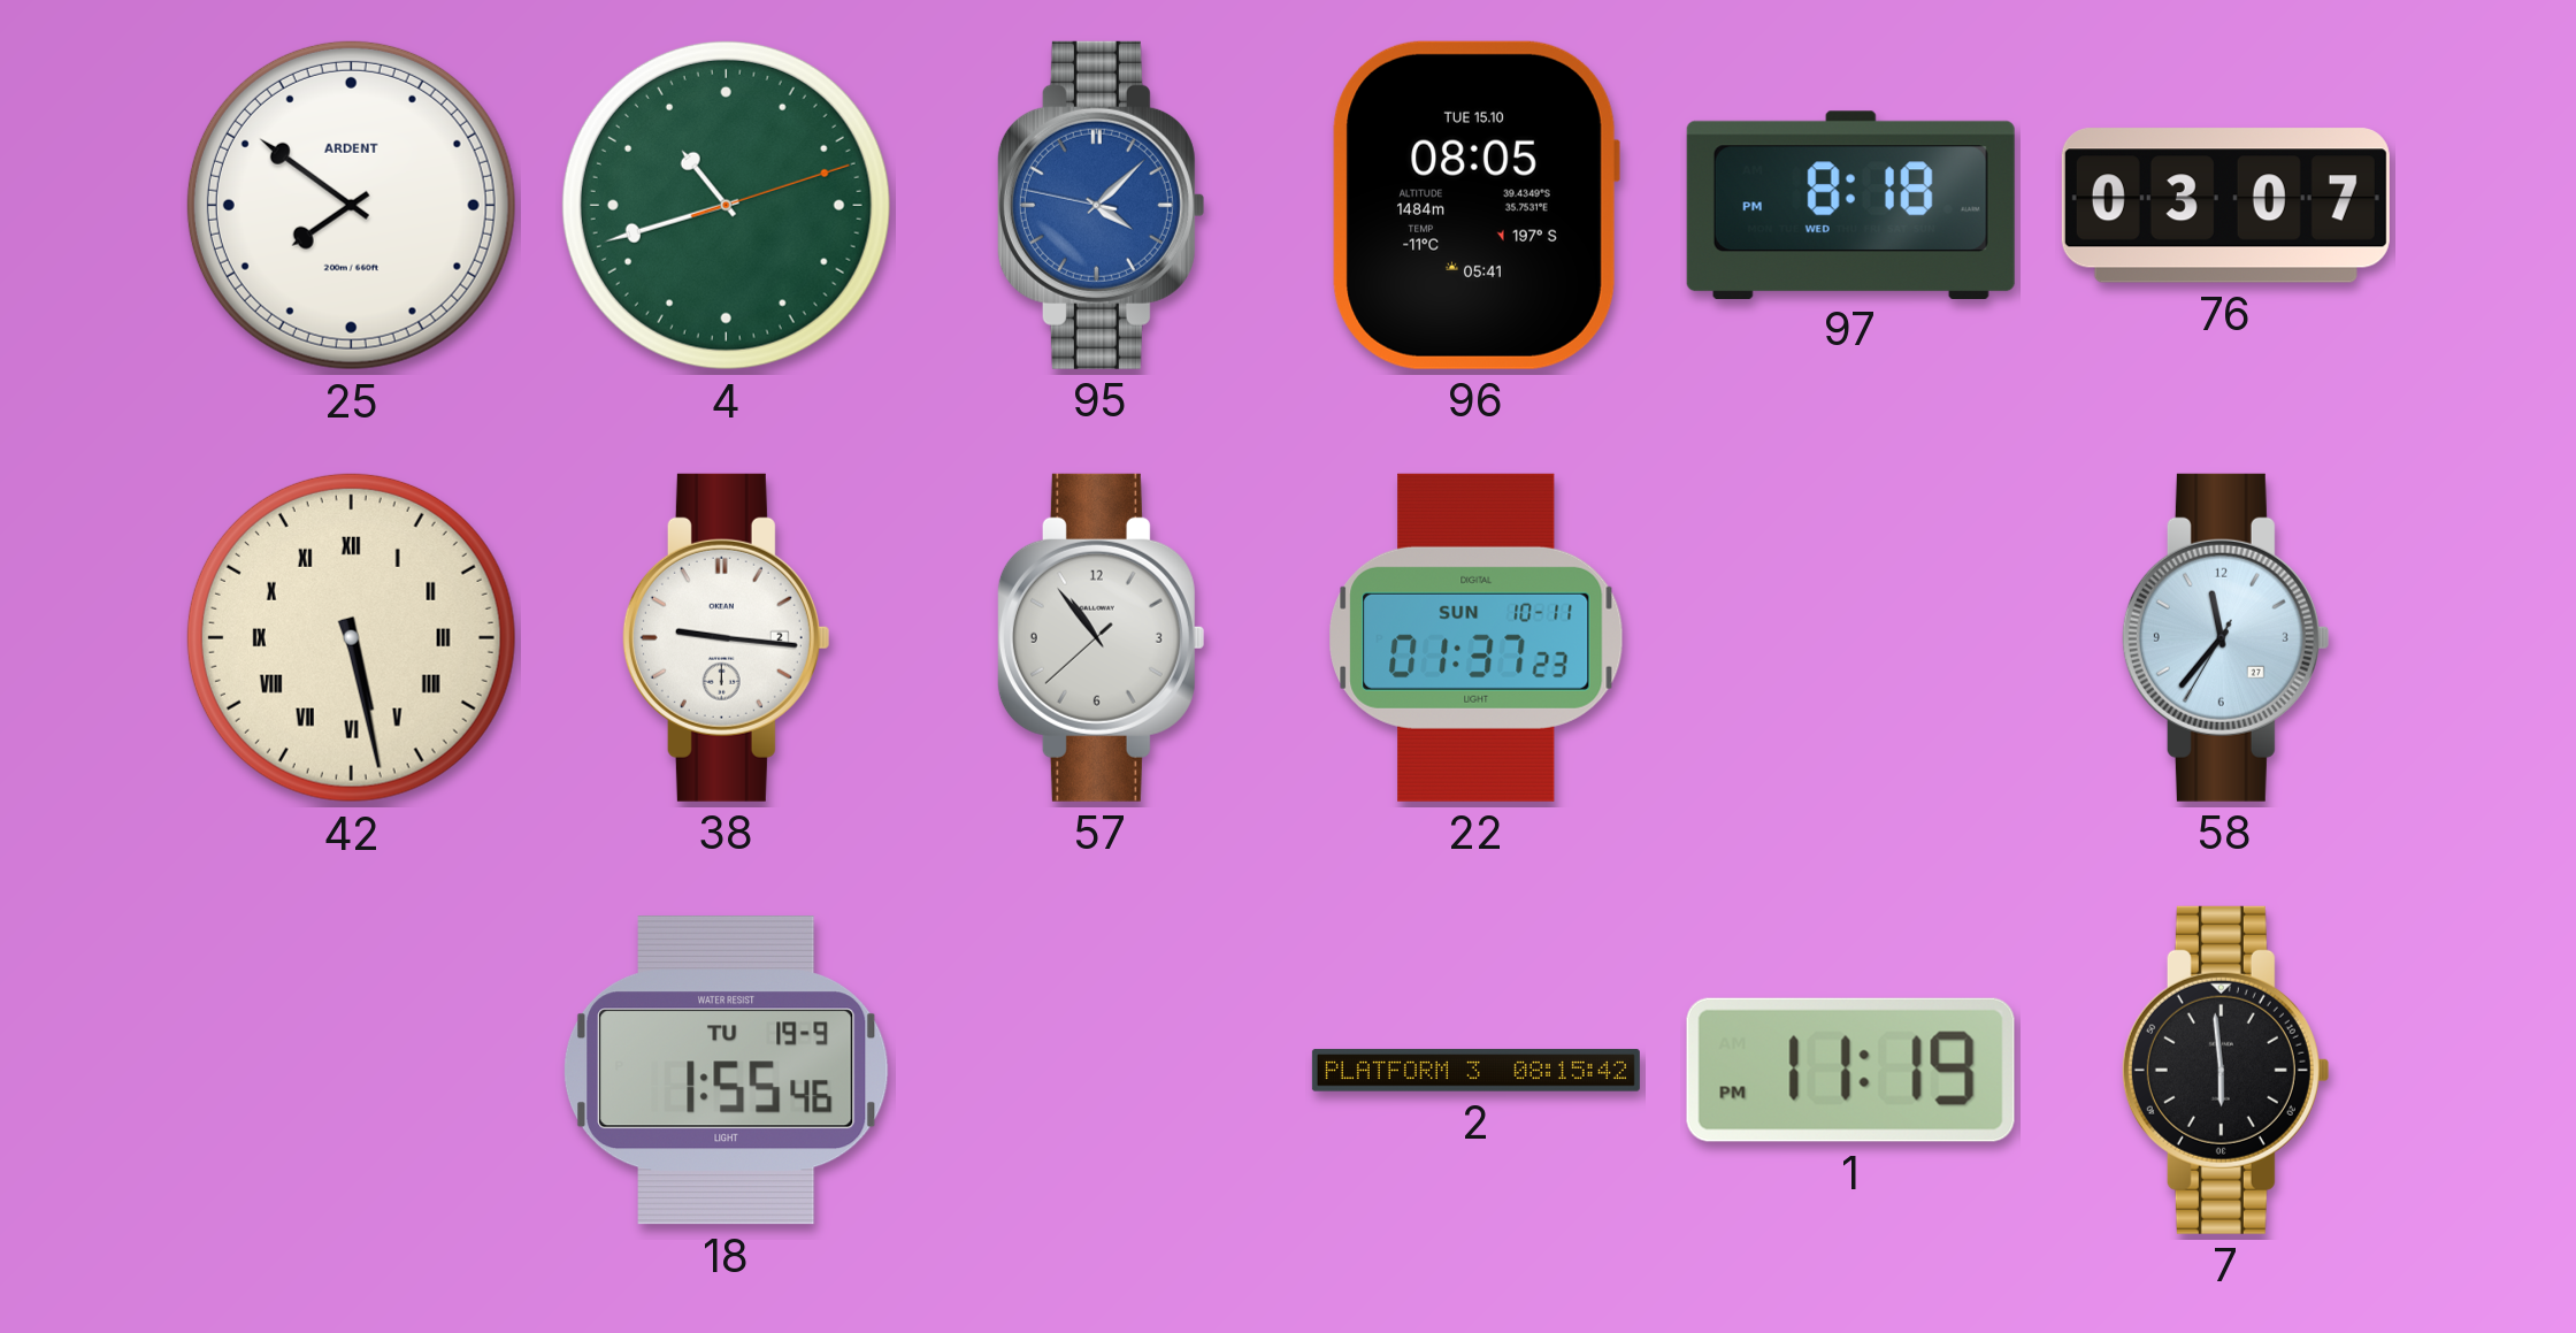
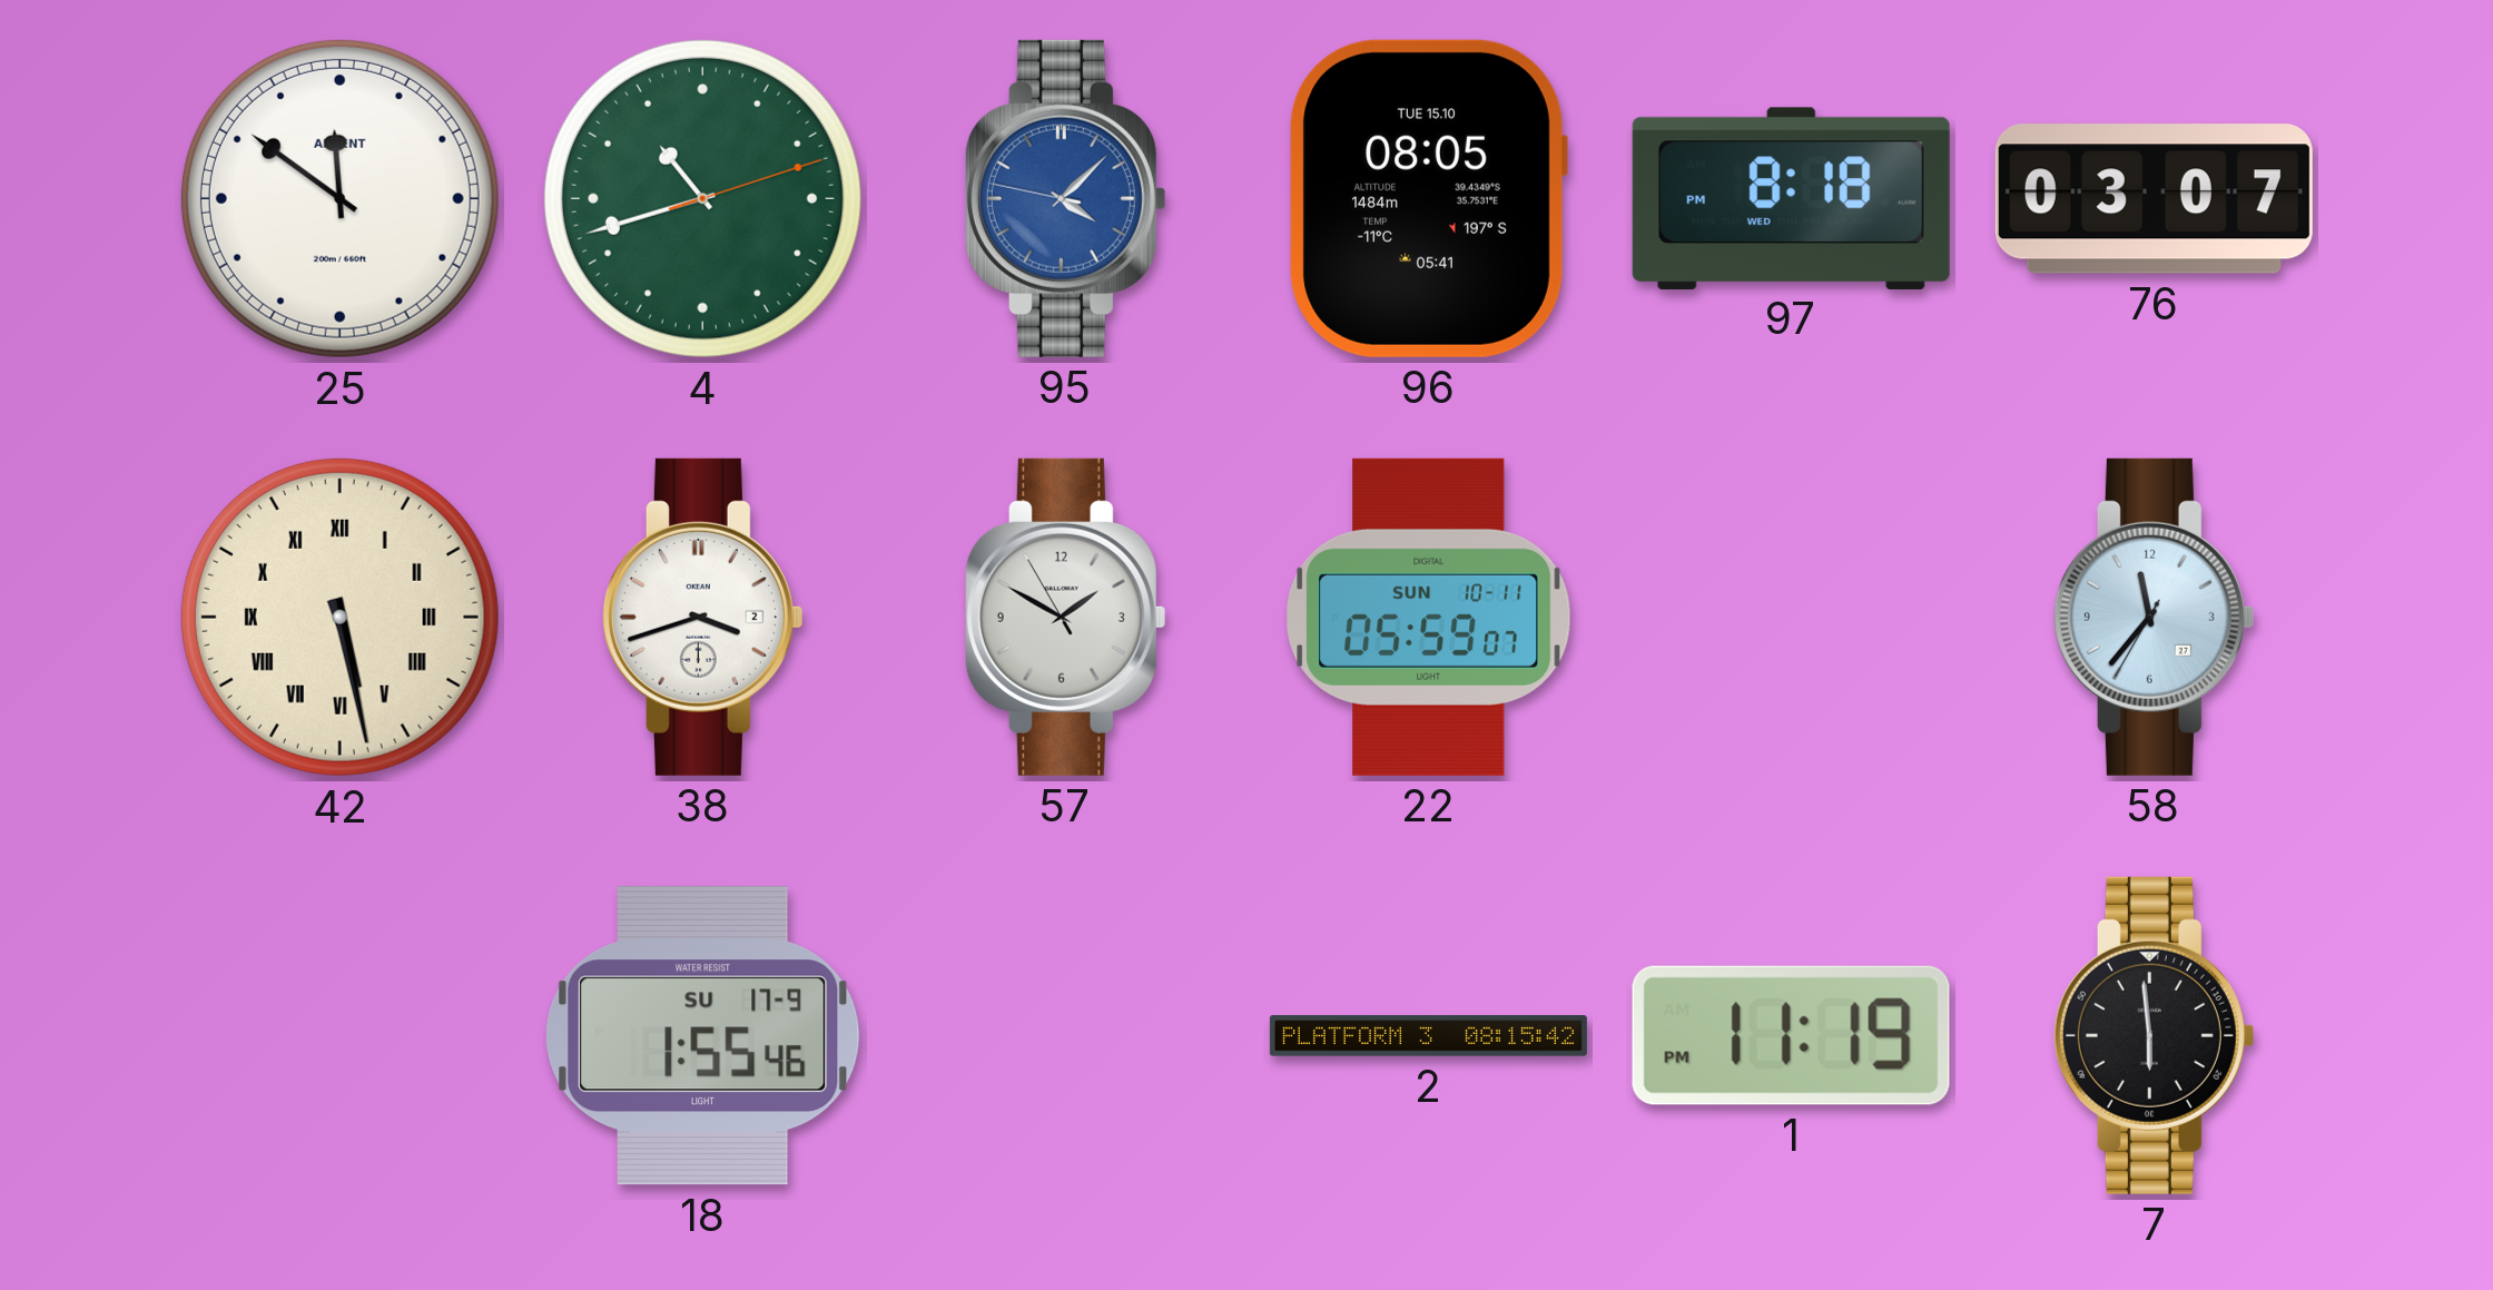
25: 7:51 -> 11:51
38: 9:16 -> 3:42
57: 10:53 -> 1:49
22: 01:37 -> 05:59
18 date: TU 19-9 -> SU 17-9
